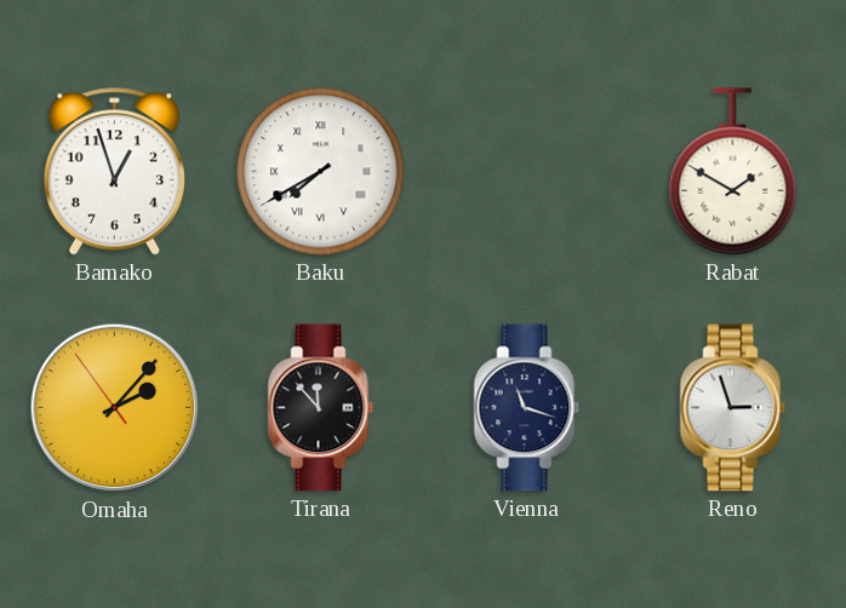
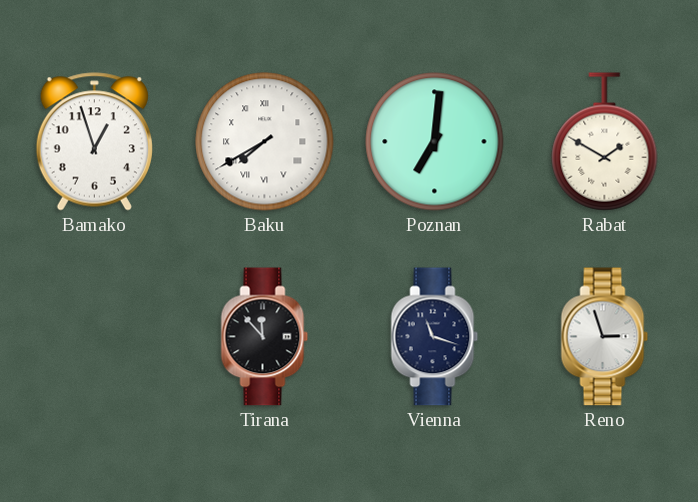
Poznan: none -> 7:01
Omaha: 2:06 -> none
